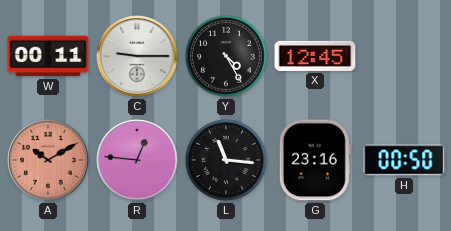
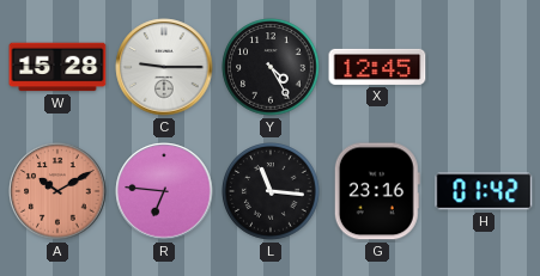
W: 00:11 -> 15:28
R: 12:46 -> 6:46
H: 00:50 -> 01:42
